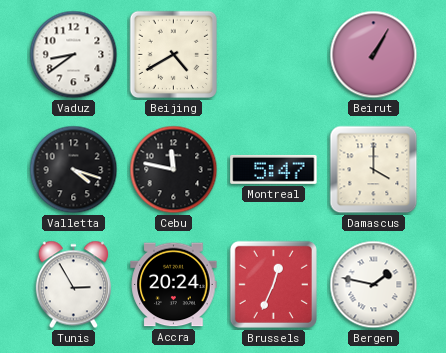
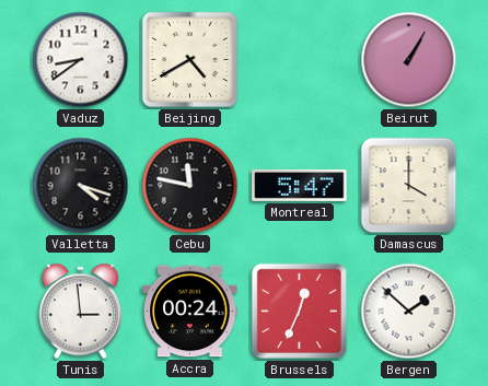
Tunis: 2:55 -> 2:59
Accra: 20:24 -> 00:24
Bergen: 1:47 -> 1:52
